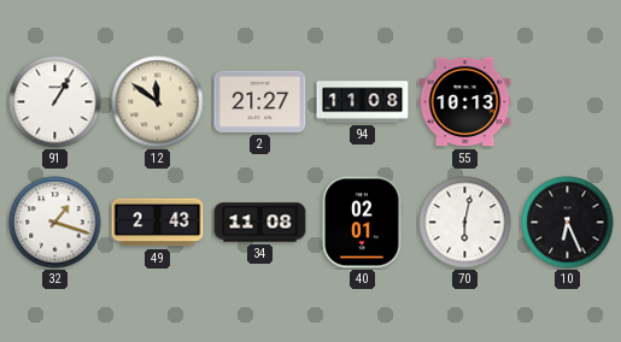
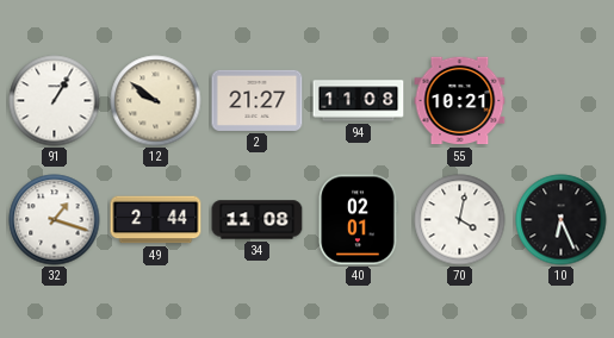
12: 11:51 -> 9:51
55: 10:13 -> 10:21
49: 2:43 -> 2:44
70: 6:02 -> 4:02
